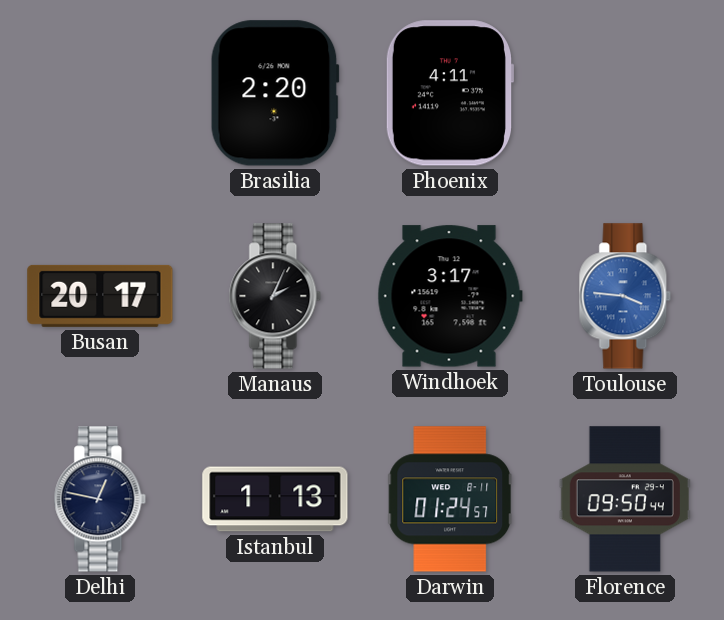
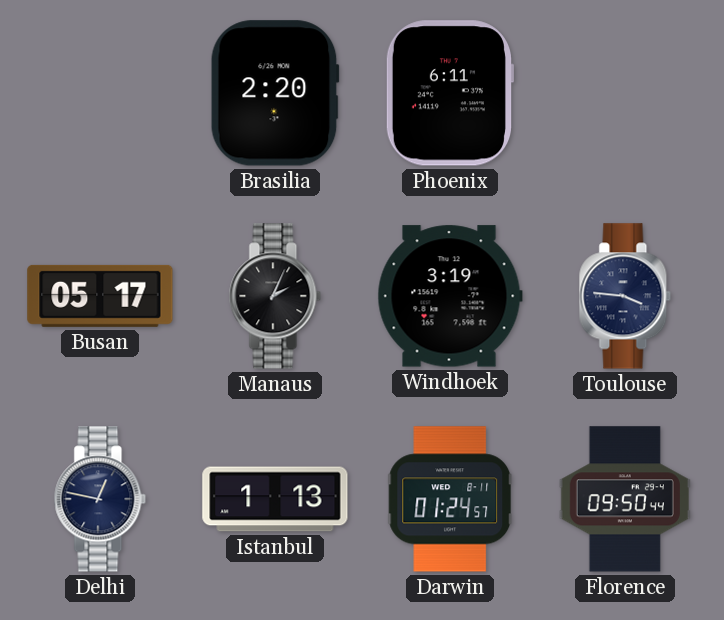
Phoenix: 4:11 -> 6:11
Busan: 20:17 -> 05:17
Windhoek: 3:17 -> 3:19
Toulouse dial: blue -> navy
